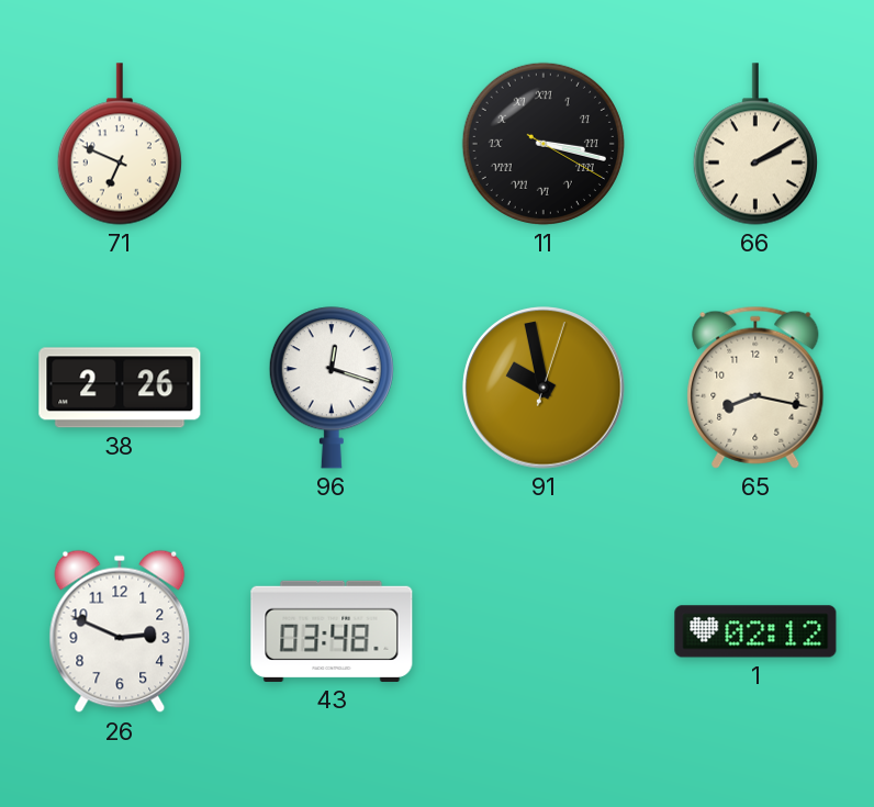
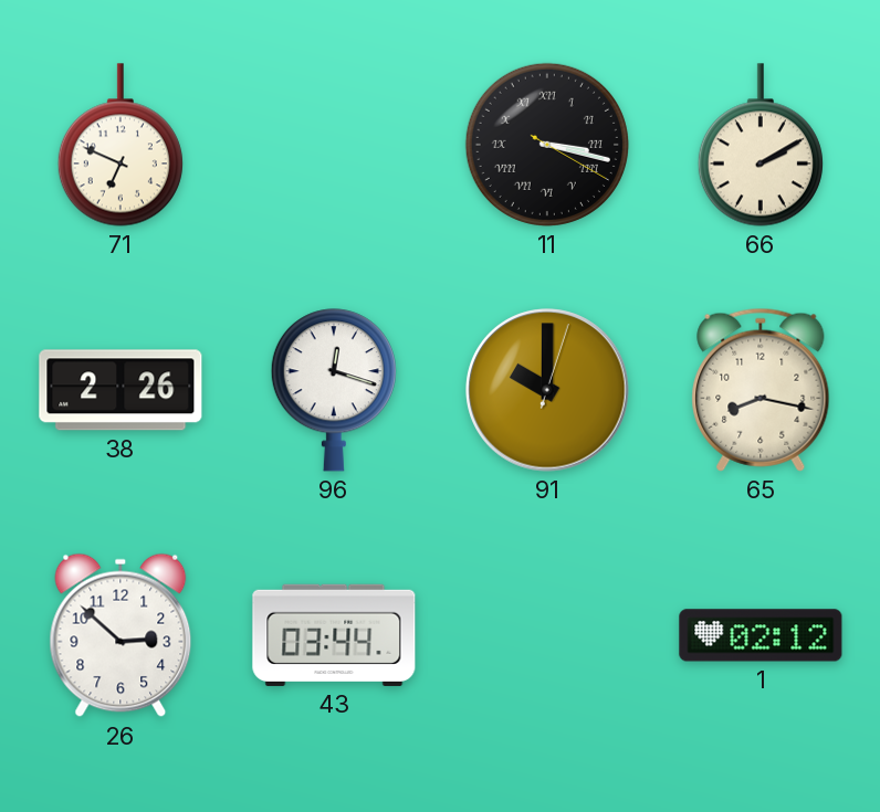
91: 9:58 -> 10:00
26: 2:49 -> 2:52
43: 03:48 -> 03:44
